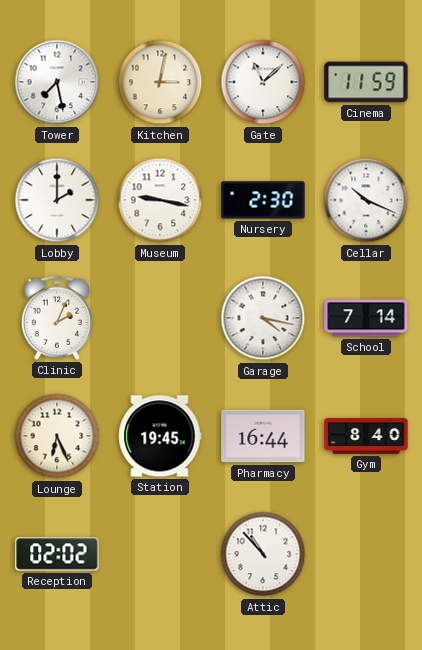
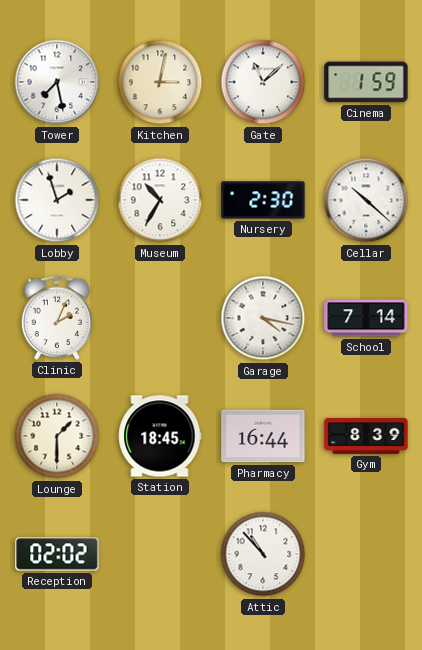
Cinema: 11:59 -> 1:59
Lobby: 2:00 -> 1:57
Museum: 9:17 -> 10:35
Cellar: 10:19 -> 10:22
Lounge: 6:26 -> 1:30
Station: 19:45 -> 18:45
Gym: 8:40 -> 8:39
